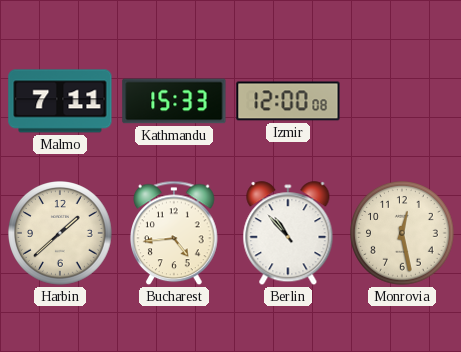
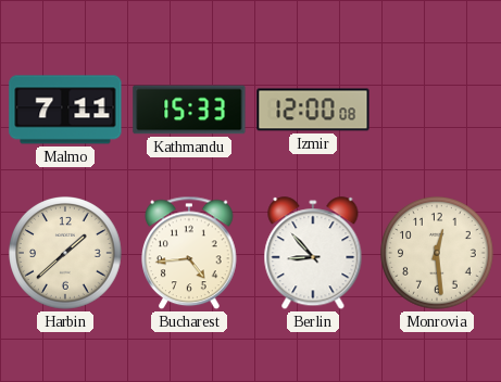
Berlin: 10:53 -> 8:53
Monrovia: 12:28 -> 12:29
